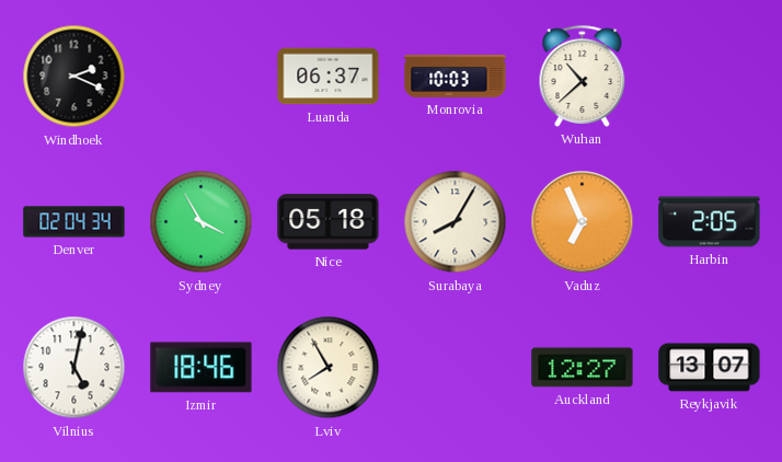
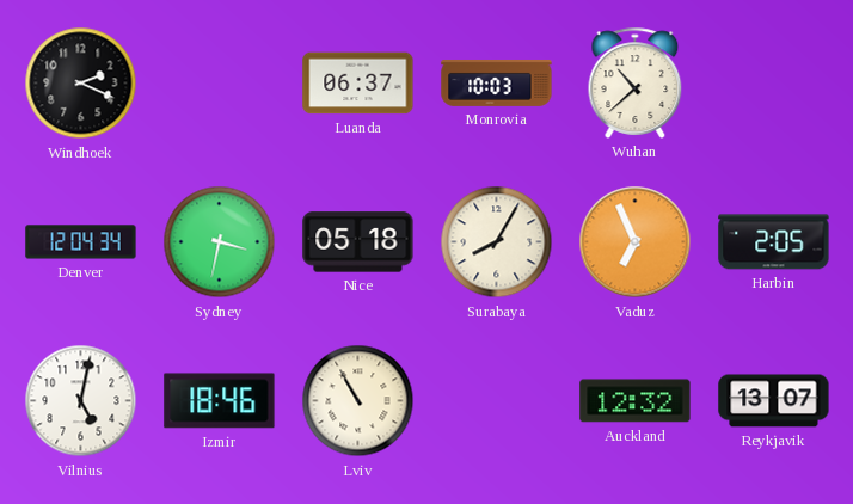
Denver: 02:04 -> 12:04
Sydney: 3:55 -> 3:32
Lviv: 7:55 -> 10:55
Auckland: 12:27 -> 12:32
